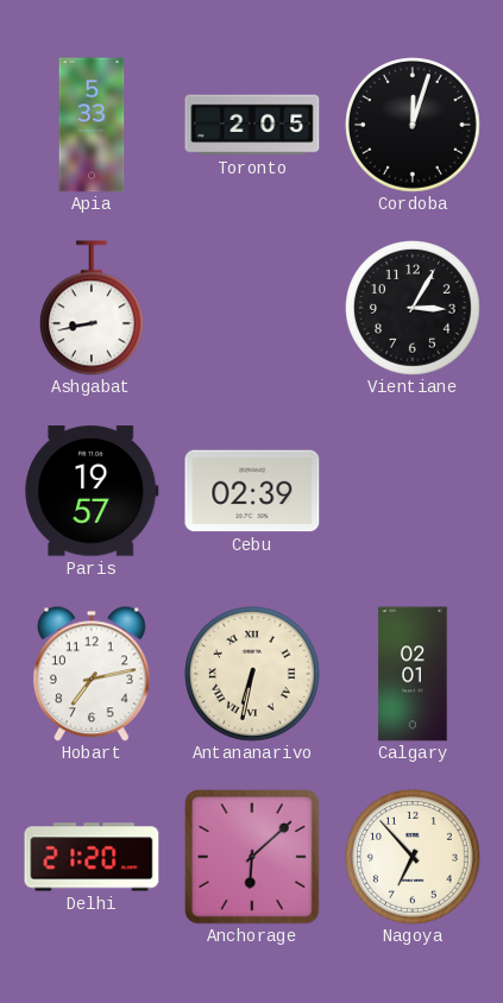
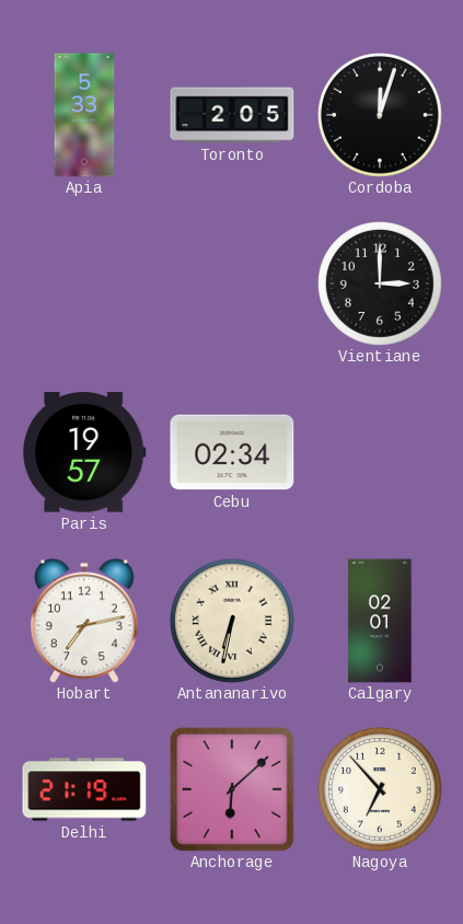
Ashgabat: 8:43 -> none
Vientiane: 3:05 -> 3:00
Cebu: 02:39 -> 02:34
Delhi: 21:20 -> 21:19
